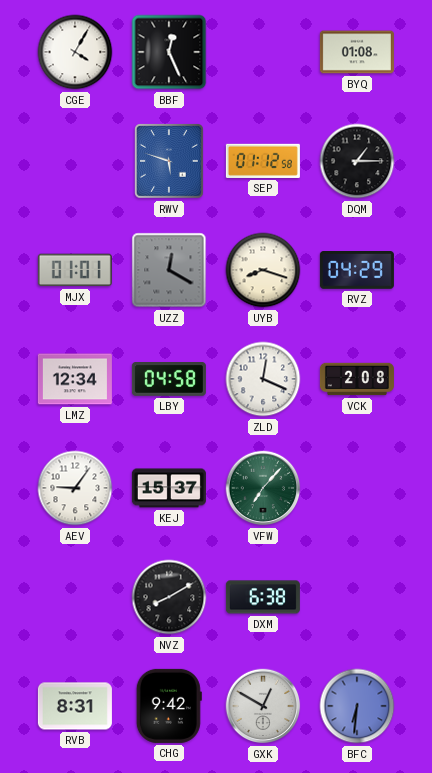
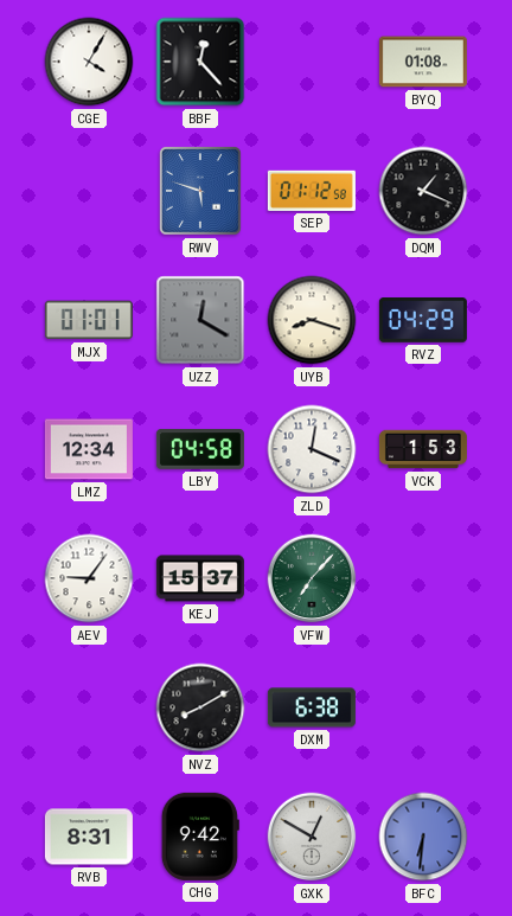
BBF: 12:26 -> 12:23
DQM: 1:15 -> 1:19
VCK: 2:08 -> 1:53
